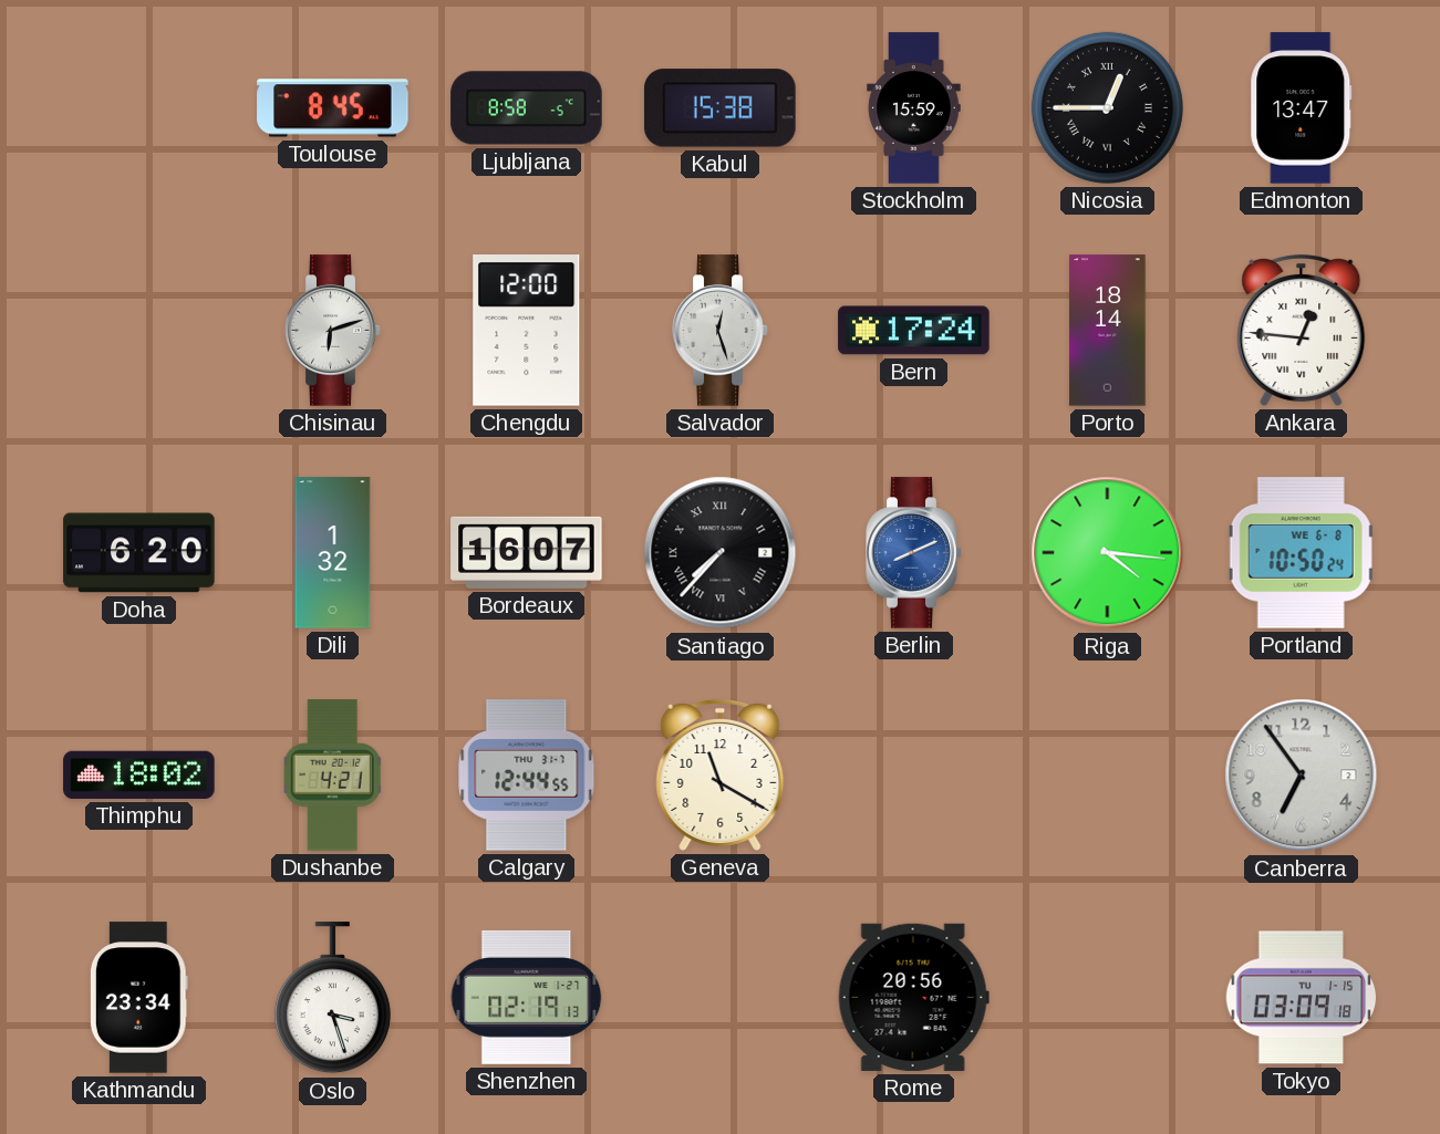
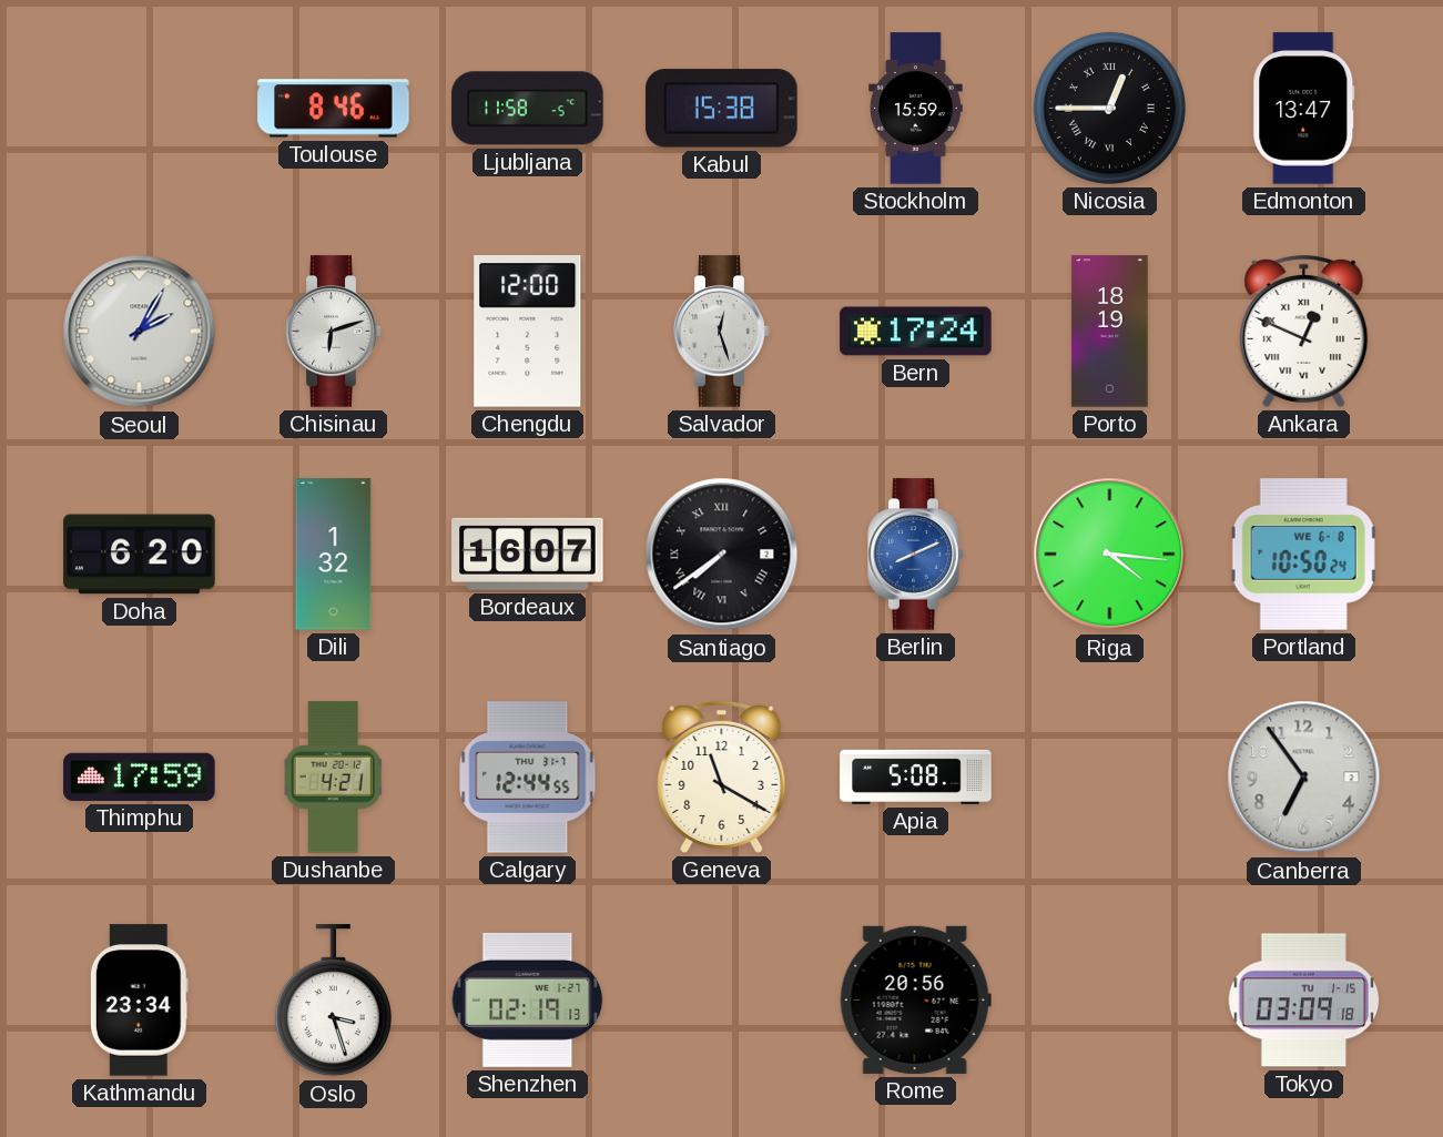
Toulouse: 8:45 -> 8:46
Ljubljana: 8:58 -> 11:58
Seoul: none -> 2:05
Porto: 18:14 -> 18:19
Ankara: 12:46 -> 12:49
Santiago: 7:37 -> 7:39
Thimphu: 18:02 -> 17:59
Apia: none -> 5:08
